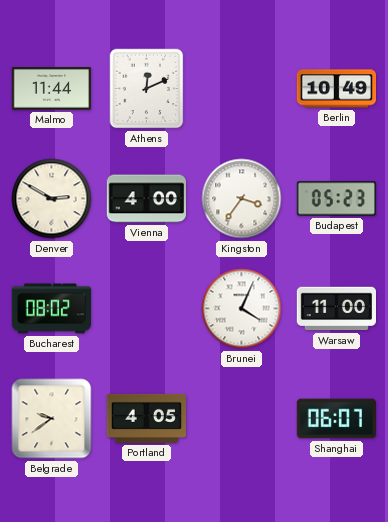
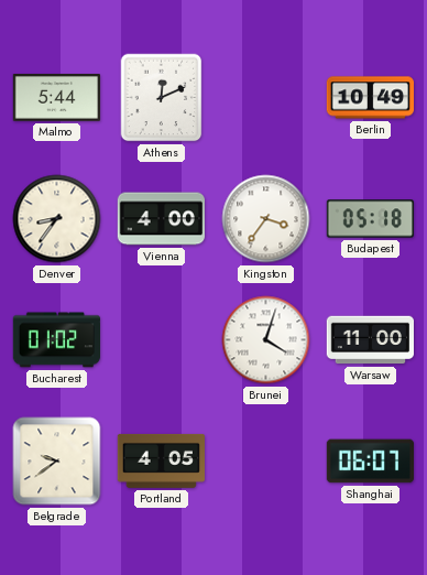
Malmo: 11:44 -> 5:44
Denver: 2:50 -> 8:36
Budapest: 05:23 -> 05:18
Bucharest: 08:02 -> 01:02
Brunei: 4:04 -> 4:03
